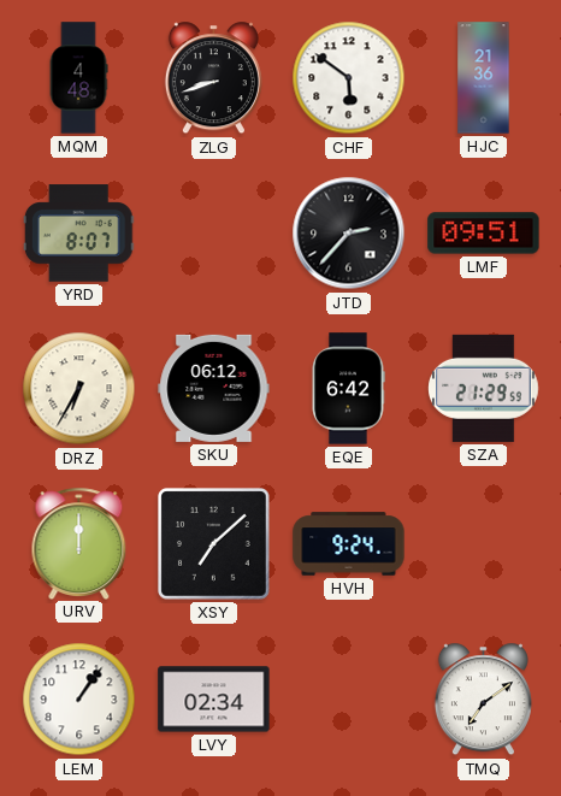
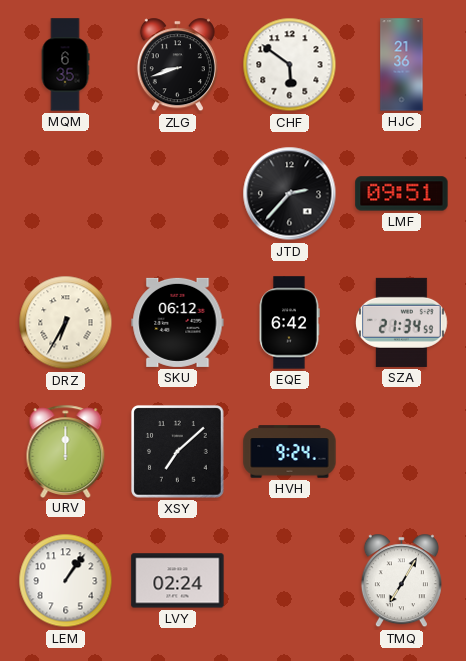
MQM: 4:48 -> 6:35
YRD: 8:07 -> none
SZA: 21:29 -> 21:34
LVY: 02:34 -> 02:24
TMQ: 7:09 -> 7:05
